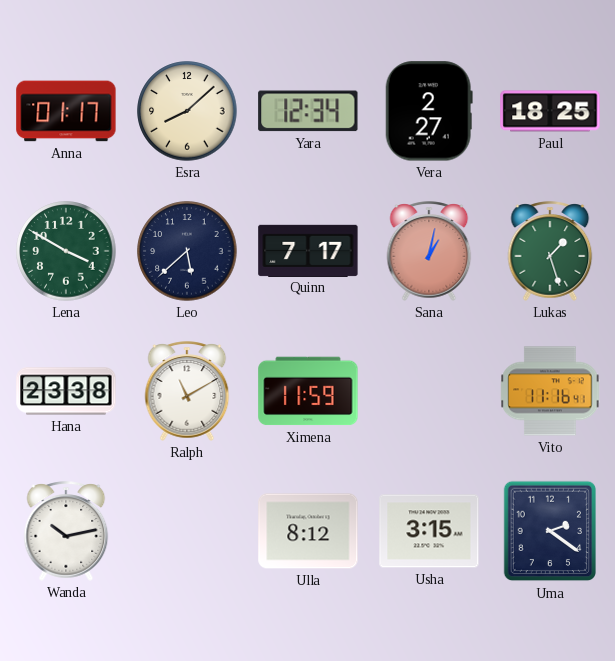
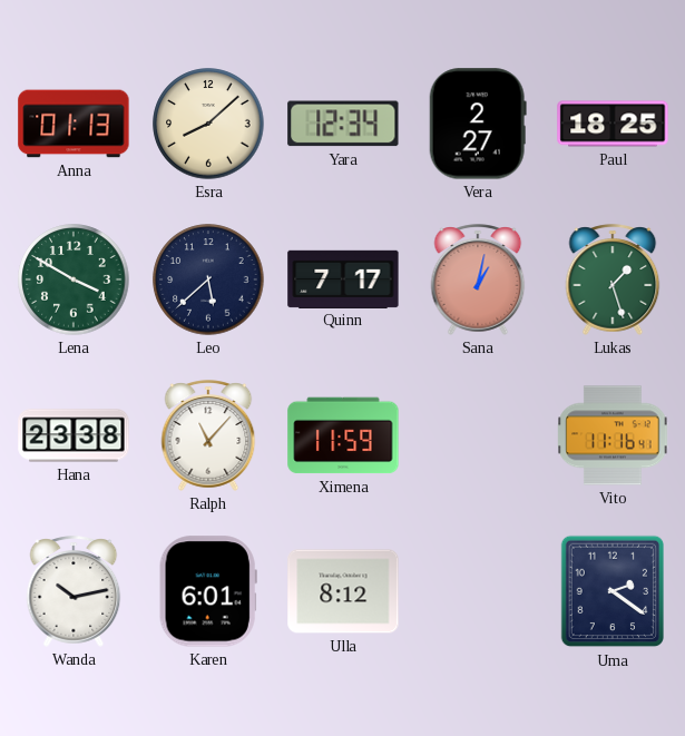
Anna: 01:17 -> 01:13
Ralph: 11:10 -> 11:07
Karen: none -> 6:01
Usha: 3:15 -> none
